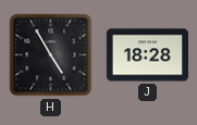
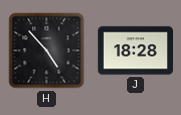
H: 4:55 -> 4:53
